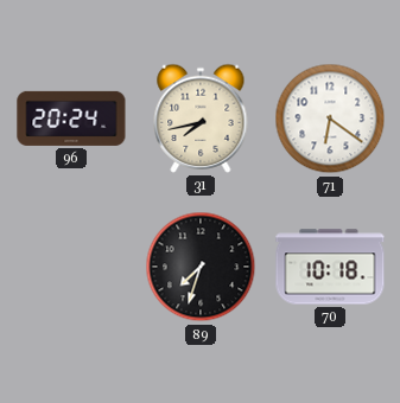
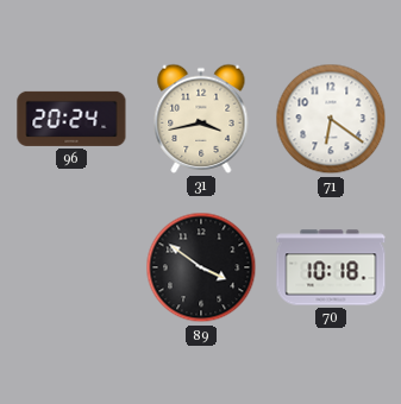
31: 7:43 -> 3:43
89: 7:33 -> 3:51
